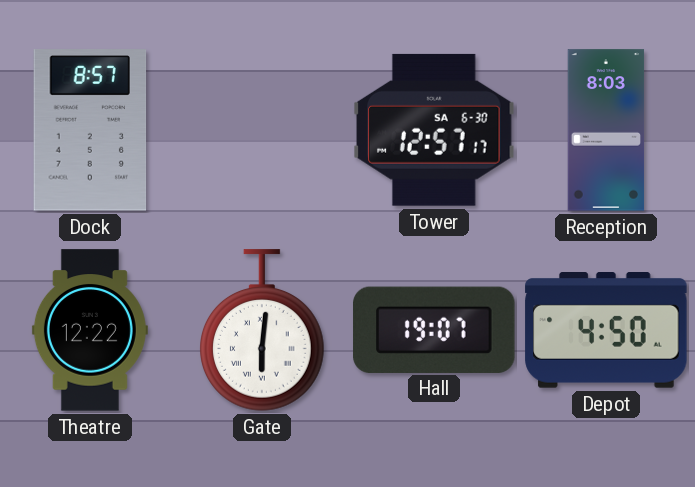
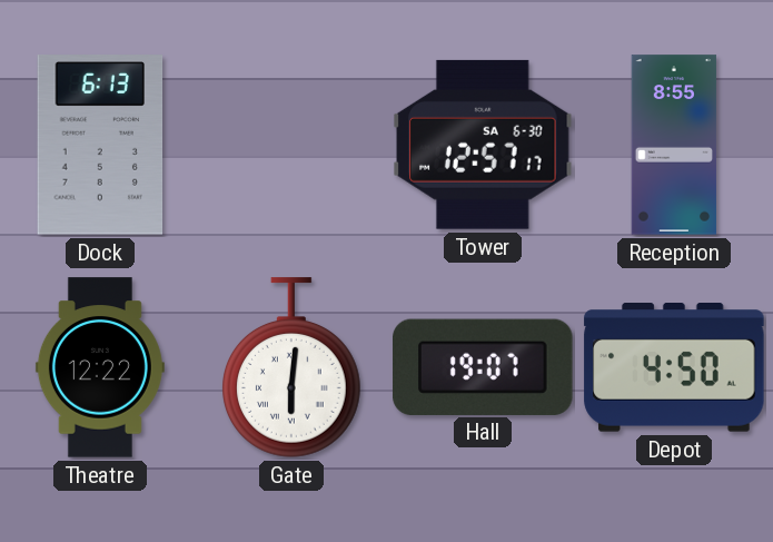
Dock: 8:57 -> 6:13
Reception: 8:03 -> 8:55
